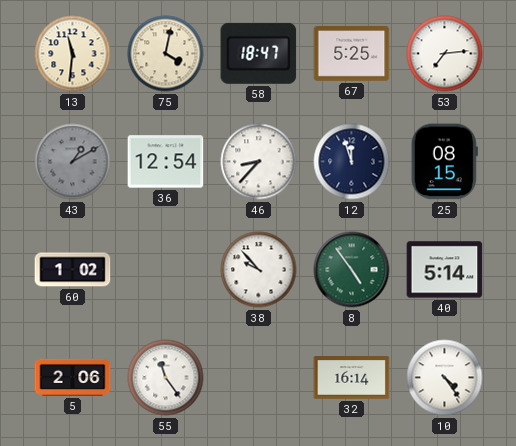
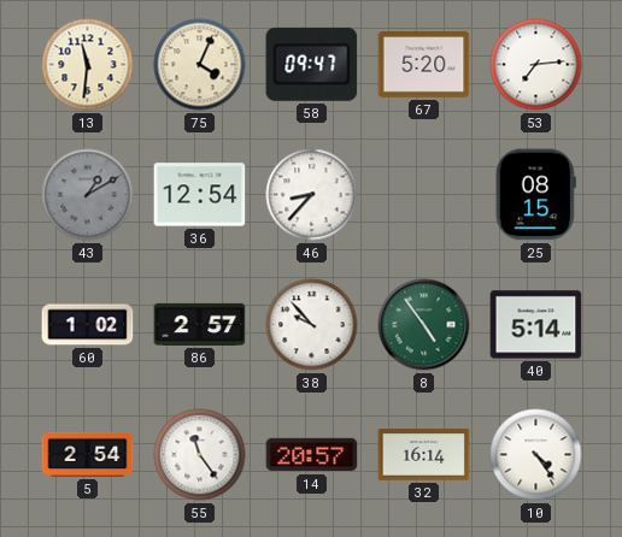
75: 4:02 -> 4:04
58: 18:47 -> 09:47
67: 5:25 -> 5:20
12: 11:57 -> none
86: none -> 2:57
5: 2:06 -> 2:54
14: none -> 20:57
